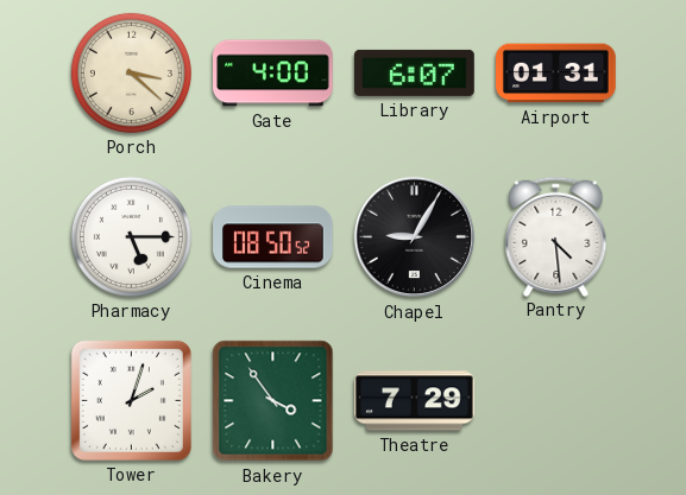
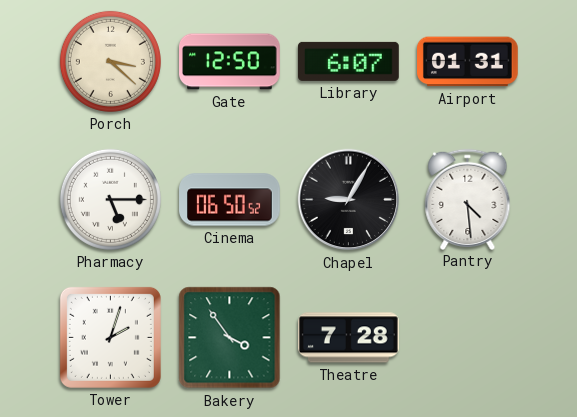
Gate: 4:00 -> 12:50
Cinema: 08:50 -> 06:50
Theatre: 7:29 -> 7:28
